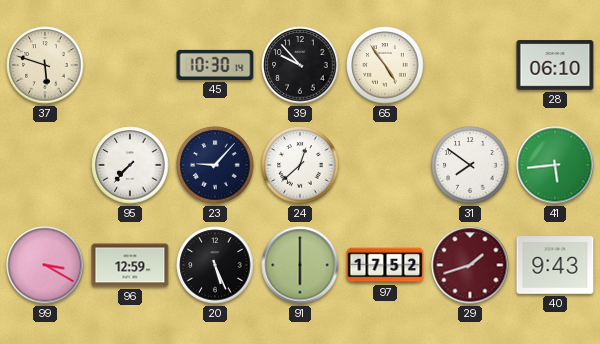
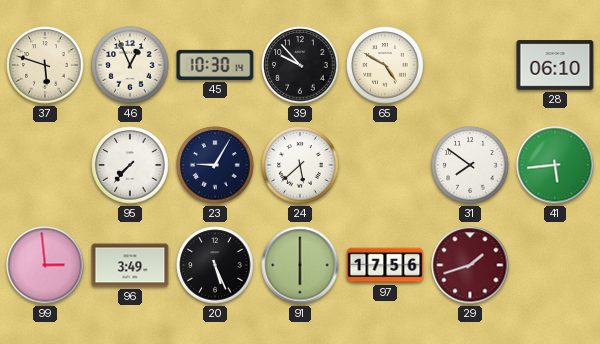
46: none -> 12:56
65: 4:54 -> 4:50
23: 9:07 -> 9:05
24: 12:38 -> 5:38
99: 3:20 -> 2:59
96: 12:59 -> 3:49
97: 17:52 -> 17:56
40: 9:43 -> none
